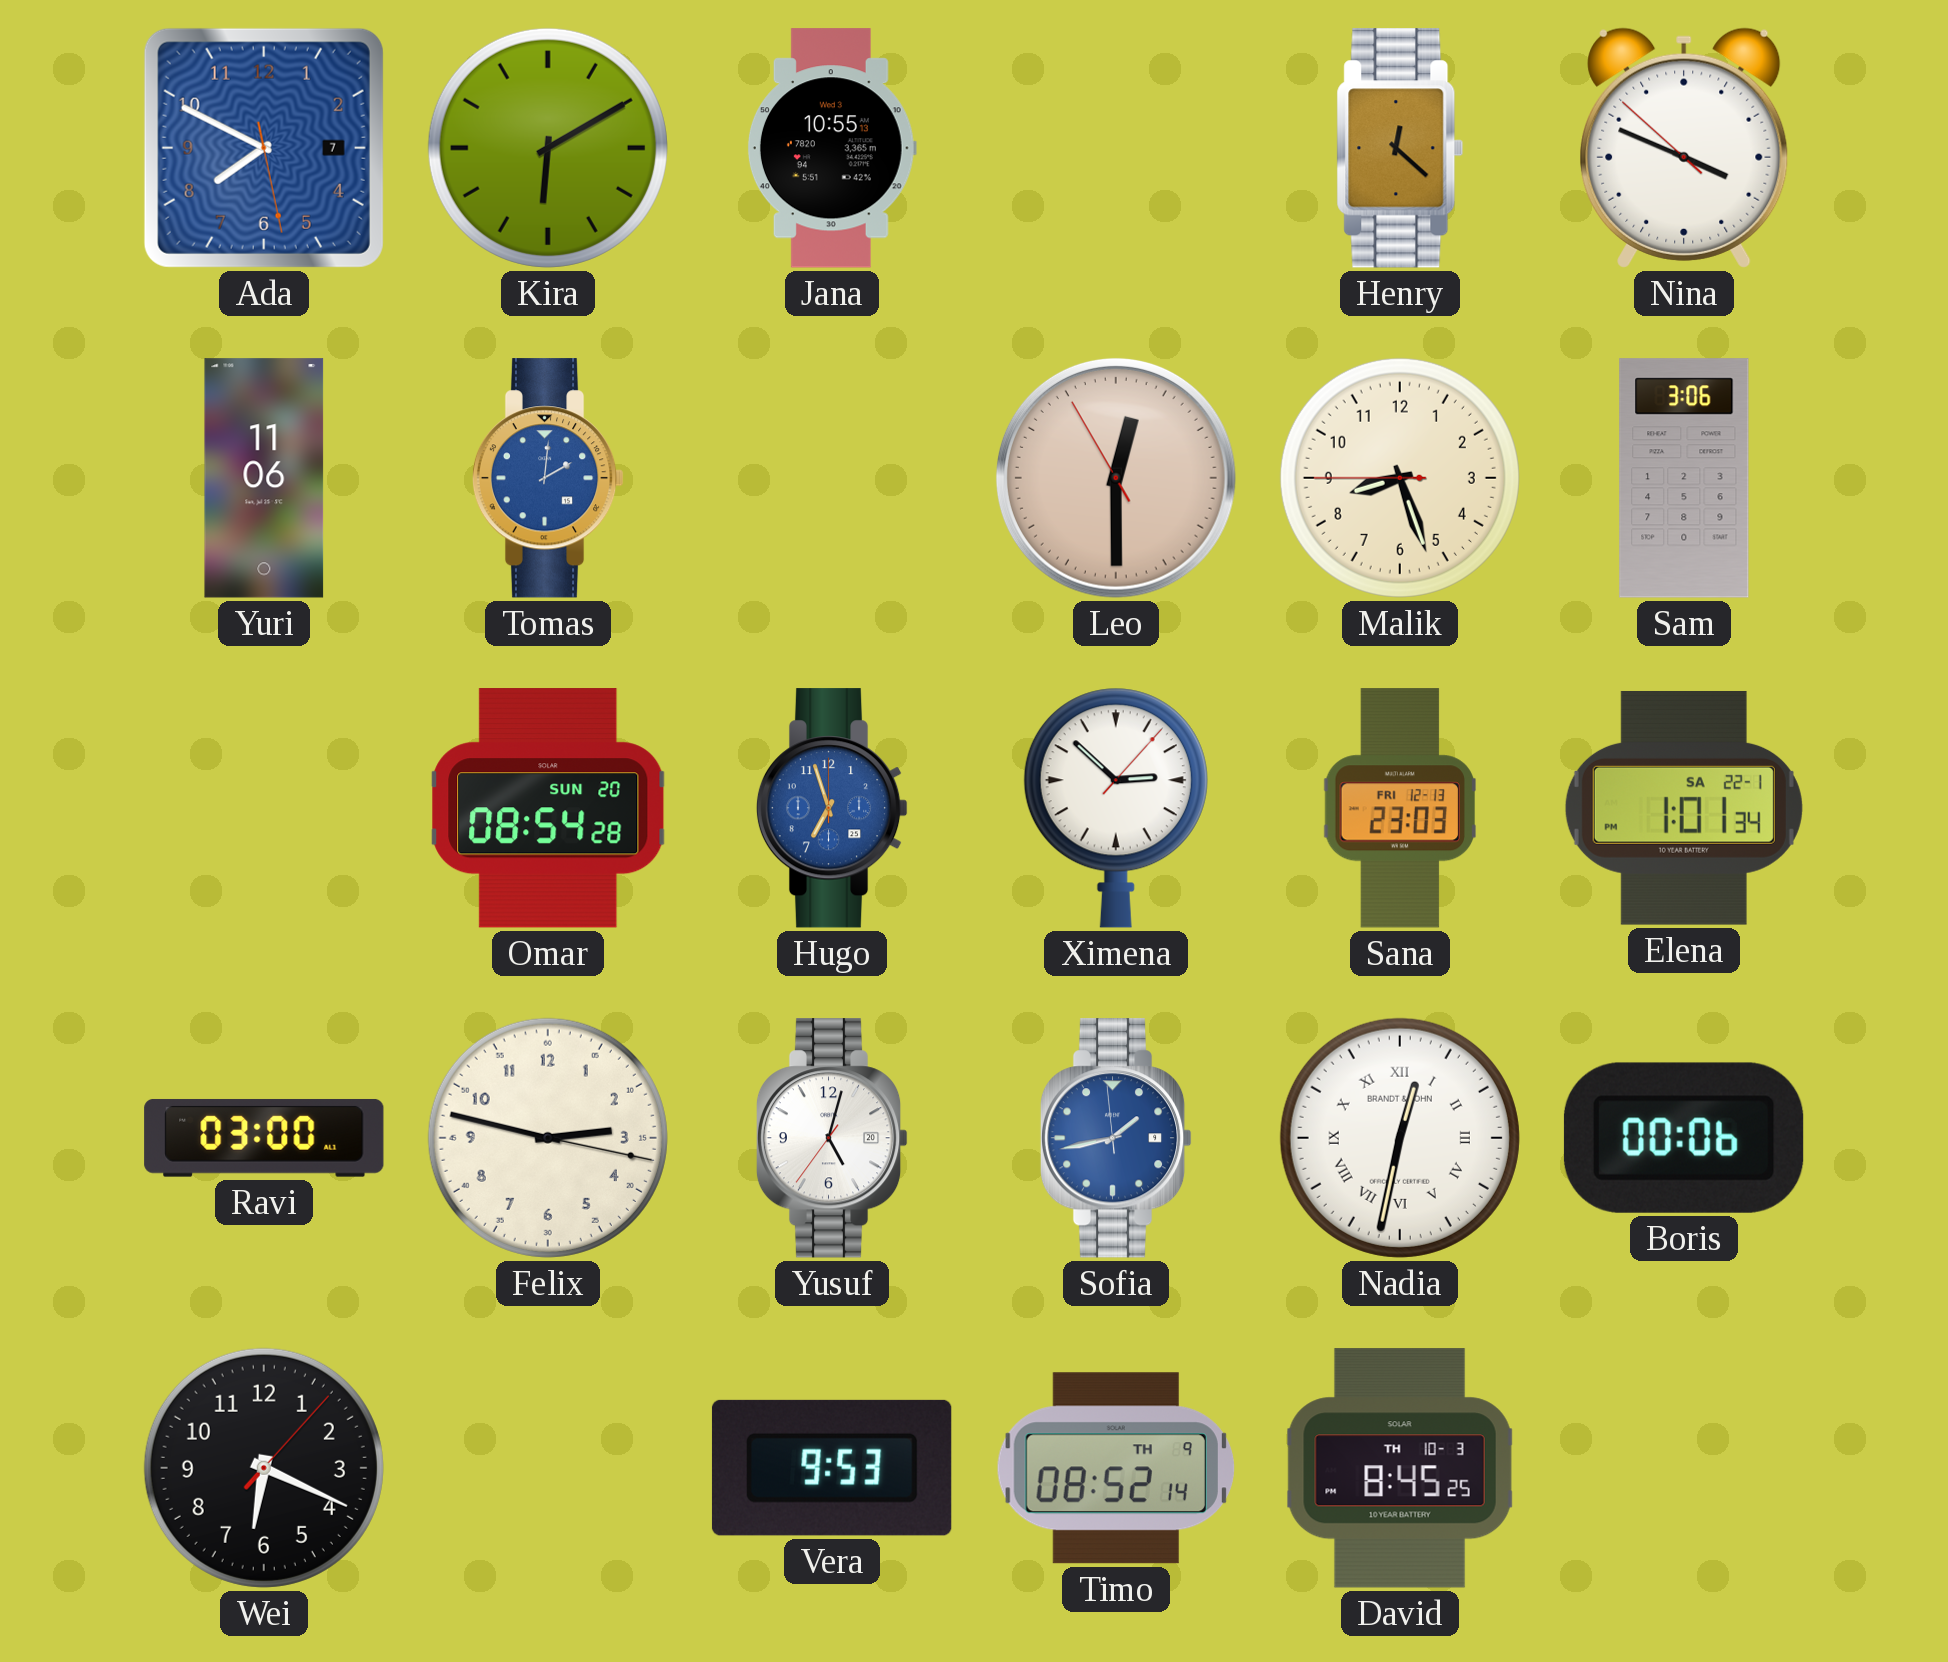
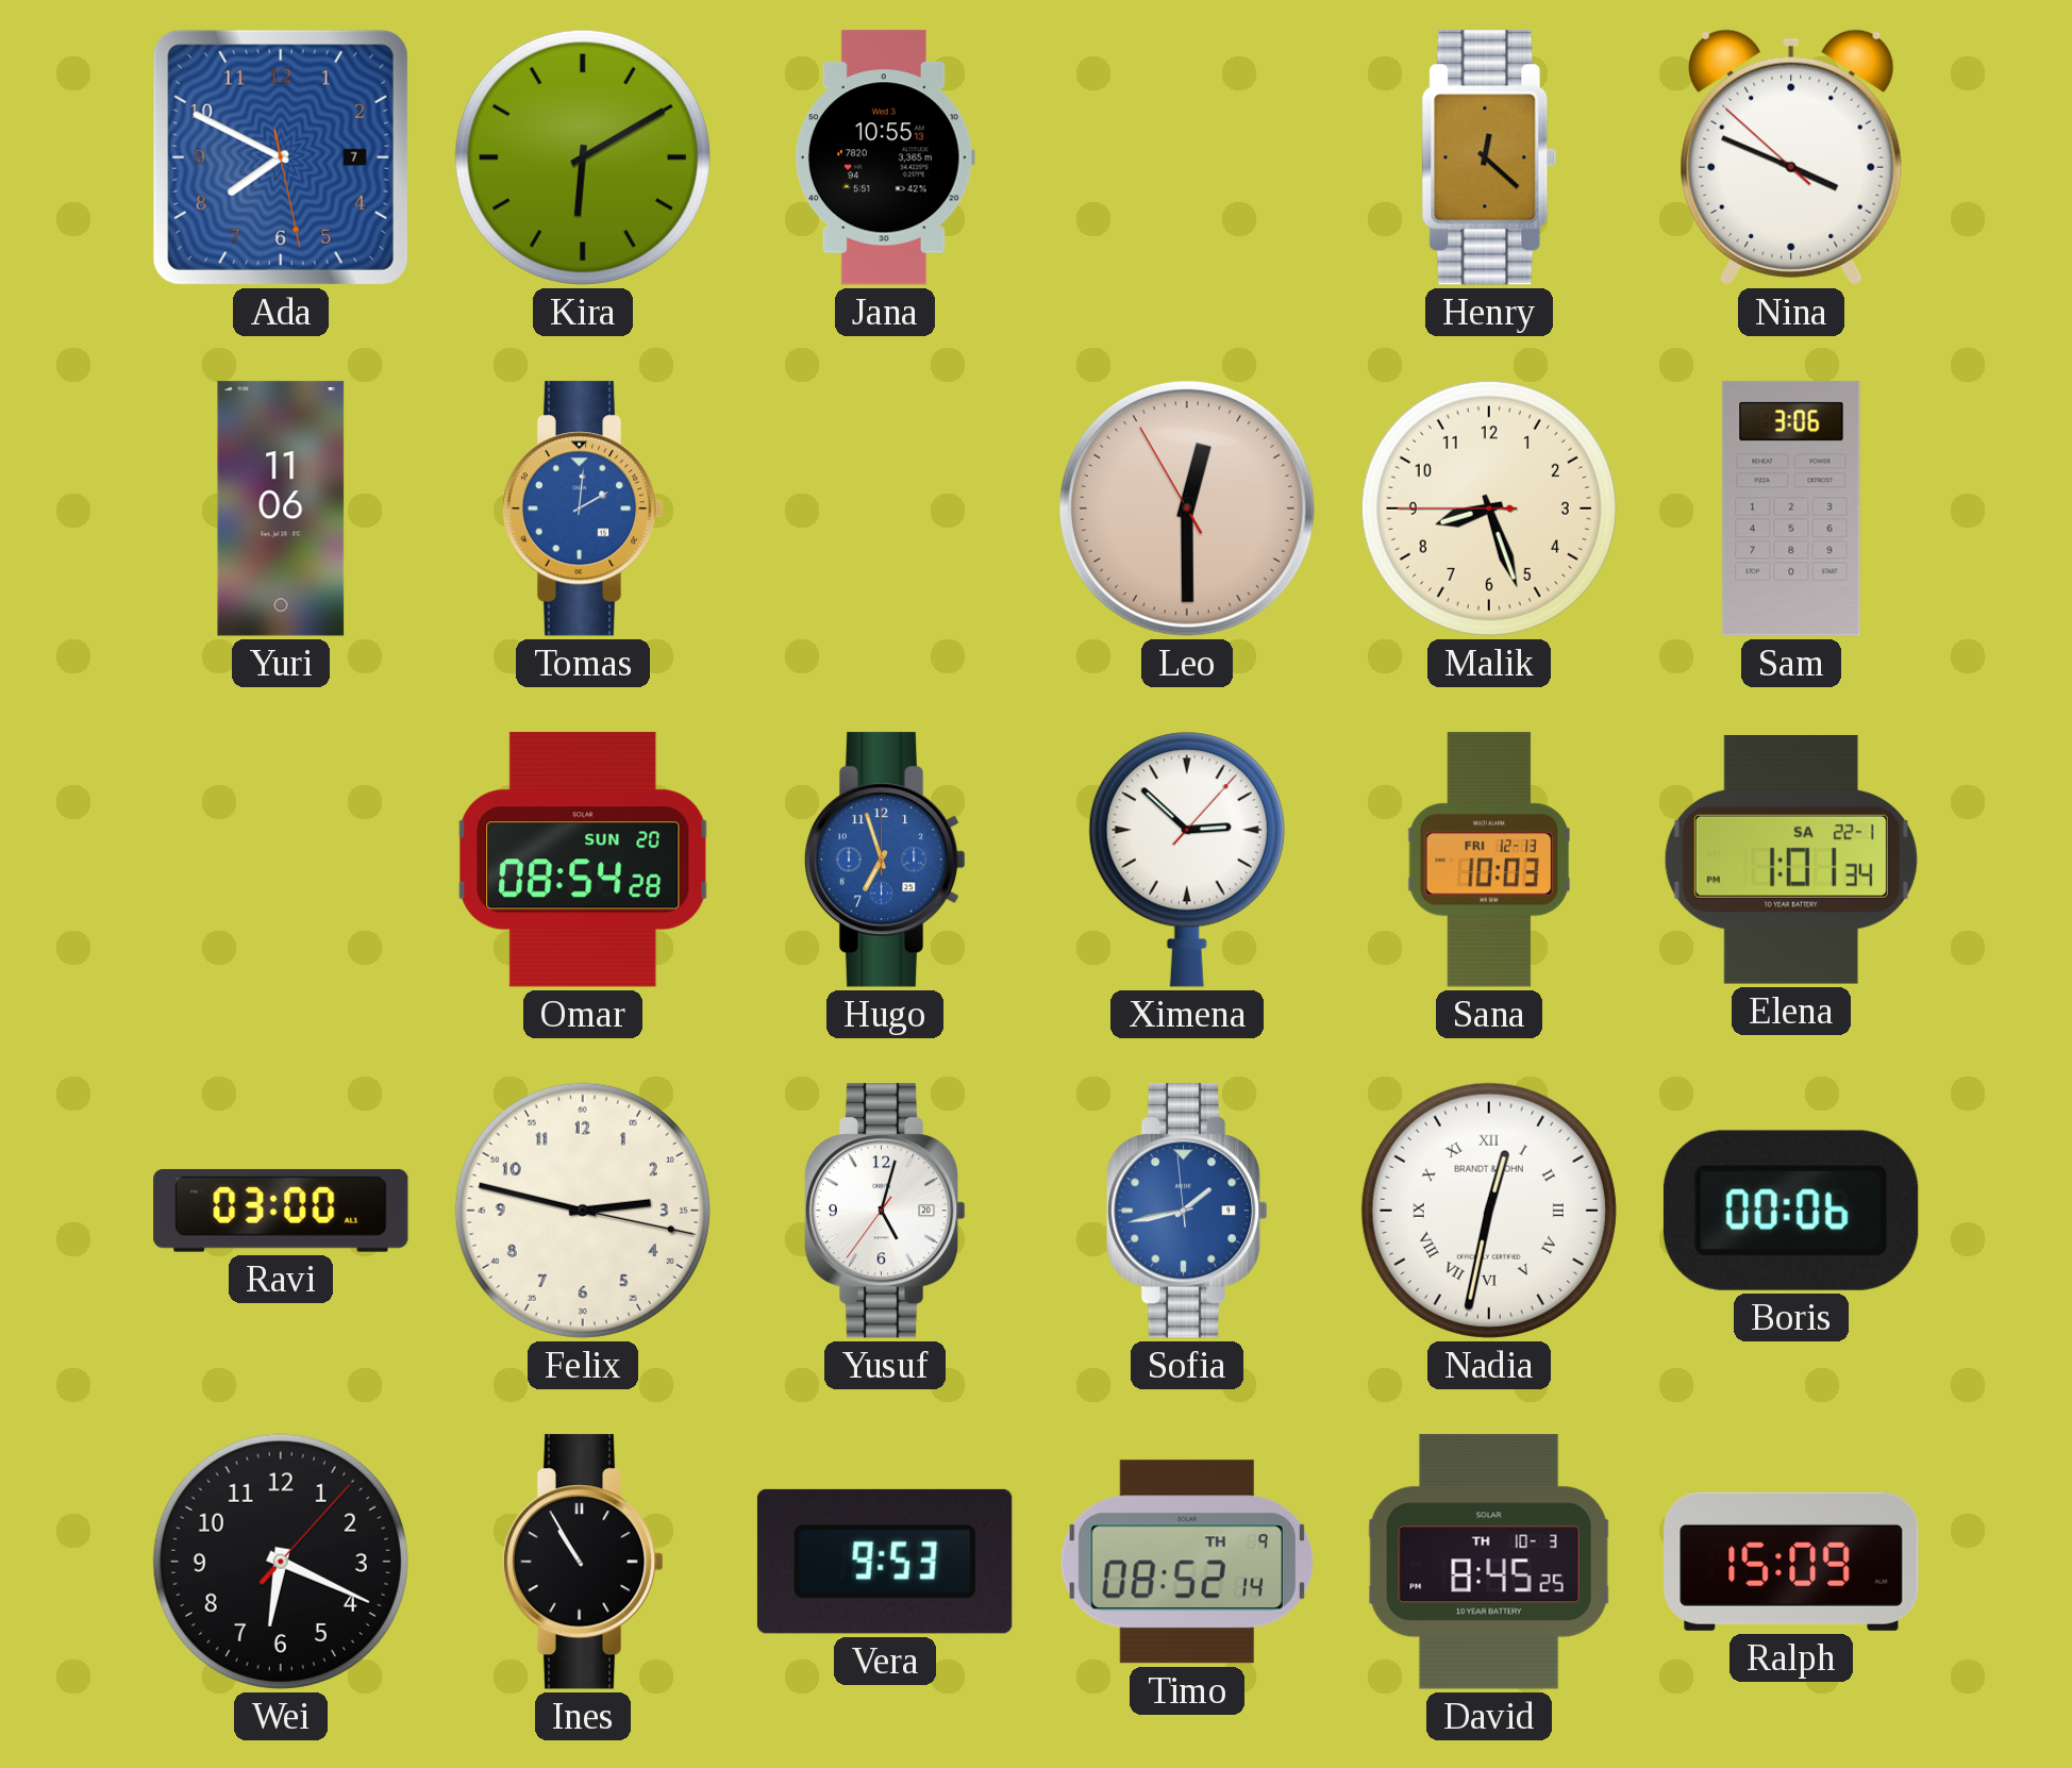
Sana: 23:03 -> 10:03
Ines: none -> 10:55
Ralph: none -> 15:09
